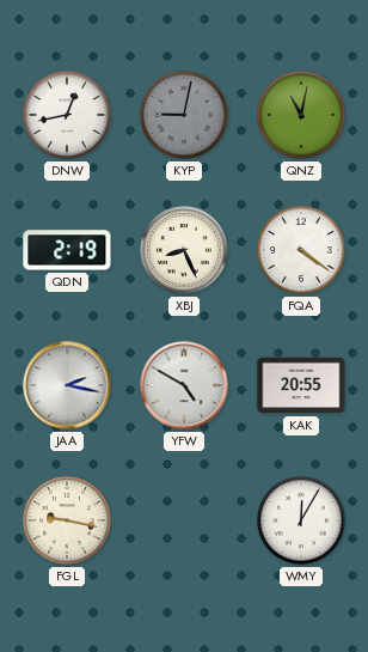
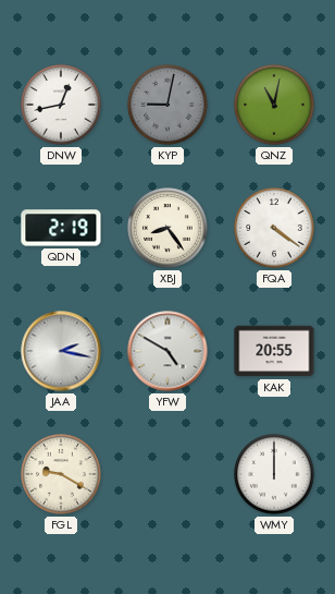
XBJ: 8:26 -> 8:24
FGL: 9:17 -> 9:20
WMY: 12:05 -> 12:00
